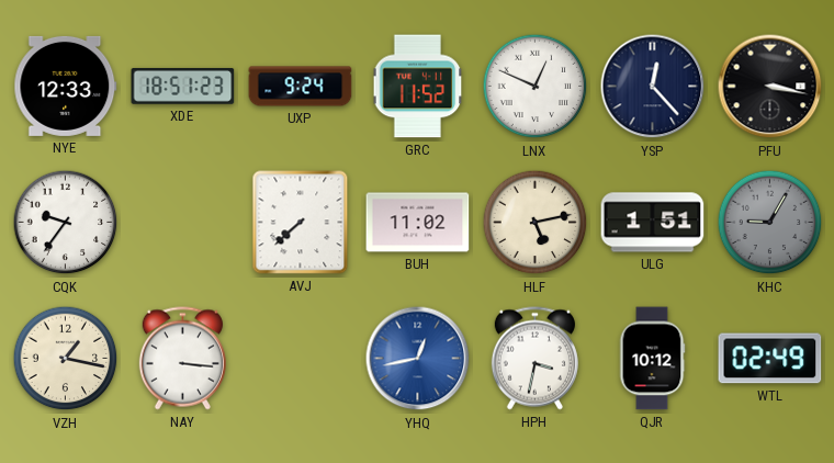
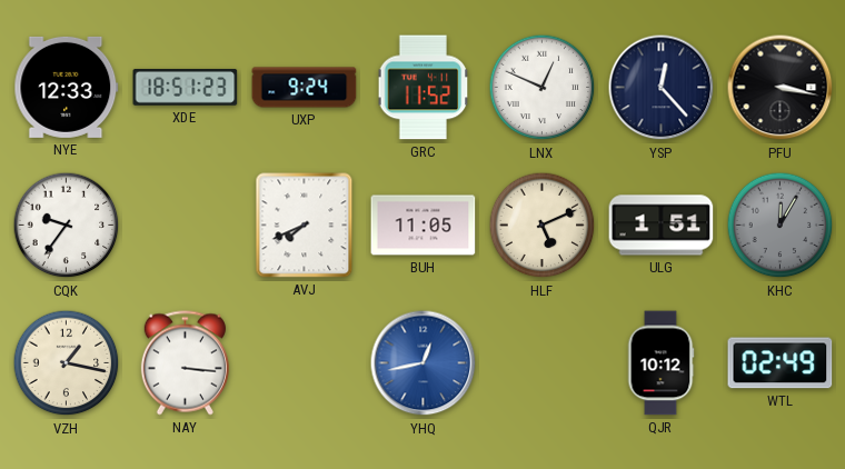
AVJ: 7:38 -> 7:41
BUH: 11:02 -> 11:05
HLF: 5:13 -> 5:11
KHC: 9:05 -> 12:05
HPH: 3:32 -> none
